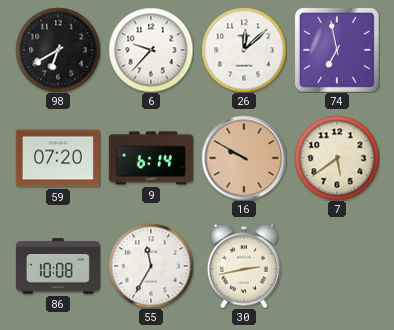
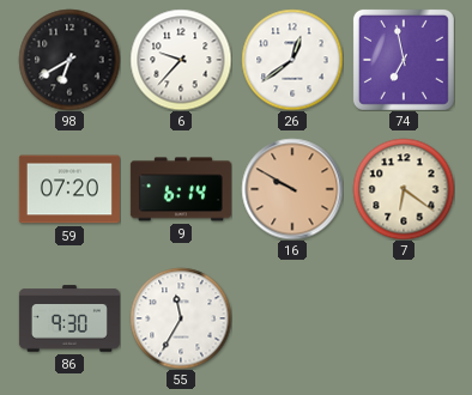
26: 12:08 -> 12:39
7: 5:39 -> 6:21
86: 10:08 -> 9:30
30: 2:43 -> none
